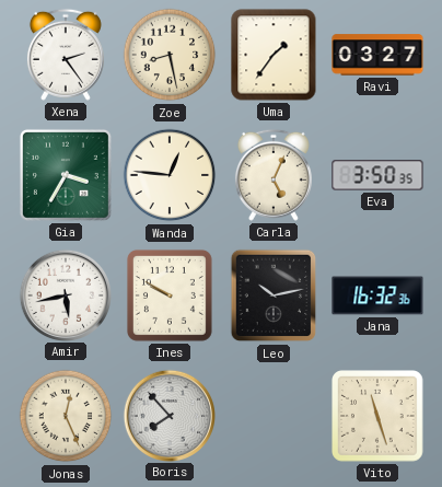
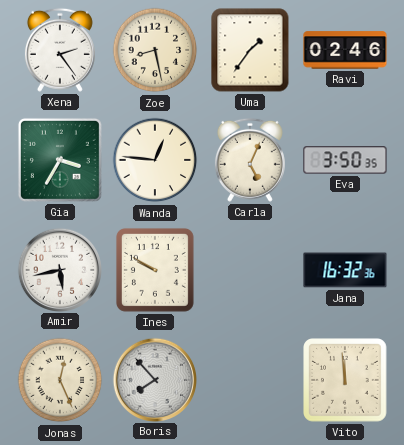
Ravi: 03:27 -> 02:46
Leo: 10:13 -> none
Vito: 11:27 -> 11:59
